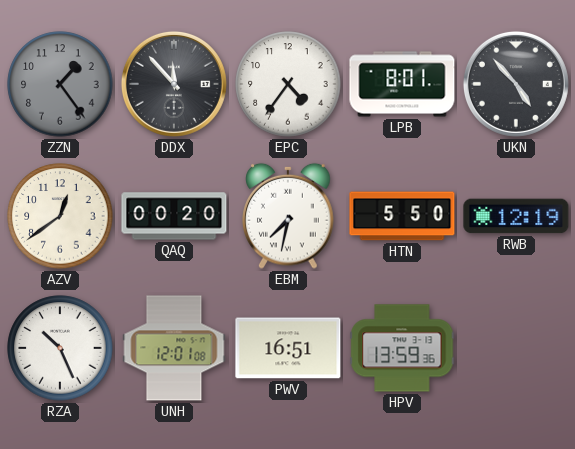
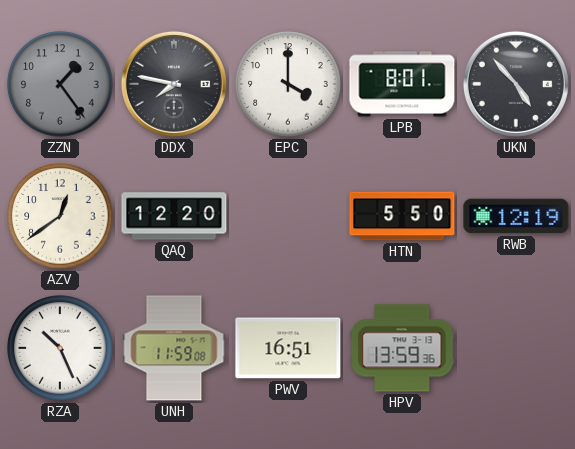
DDX: 11:53 -> 7:47
EPC: 4:36 -> 4:00
QAQ: 00:20 -> 12:20
EBM: 7:32 -> none
UNH: 12:01 -> 11:59
